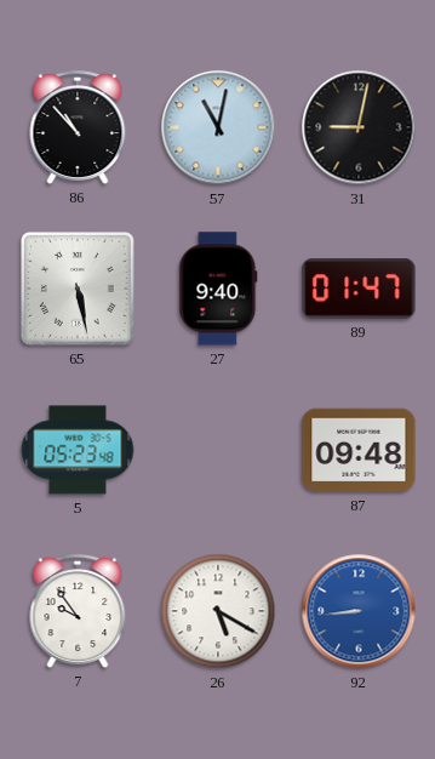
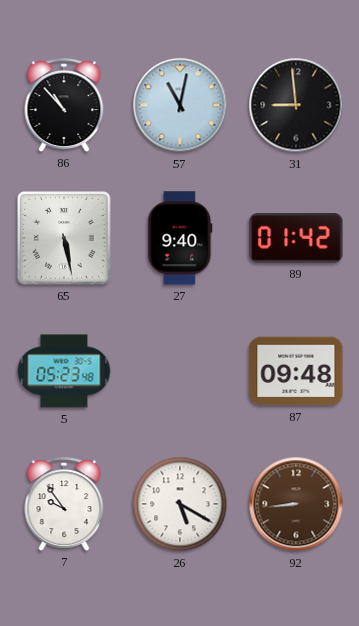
31: 9:02 -> 8:59
89: 01:47 -> 01:42
92 dial: blue -> brown
